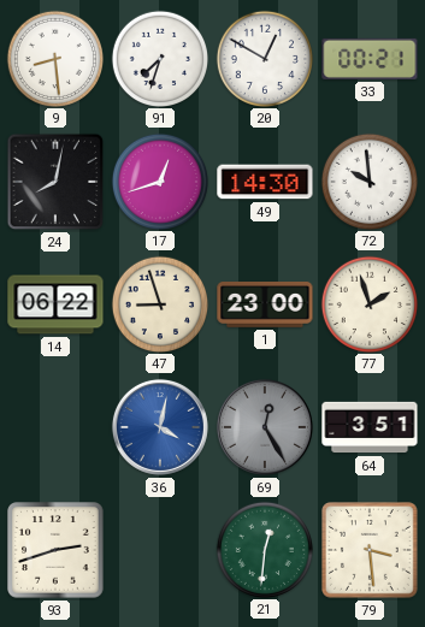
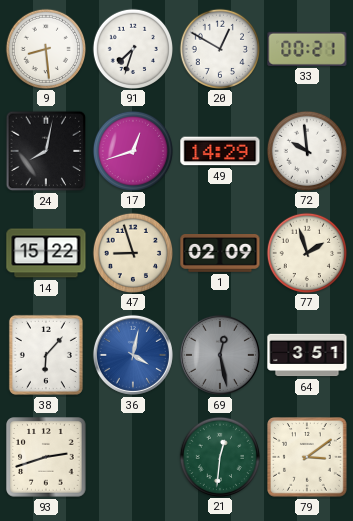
49: 14:30 -> 14:29
14: 06:22 -> 15:22
1: 23:00 -> 02:09
38: none -> 6:07
69: 12:25 -> 12:28
79: 3:29 -> 3:09
